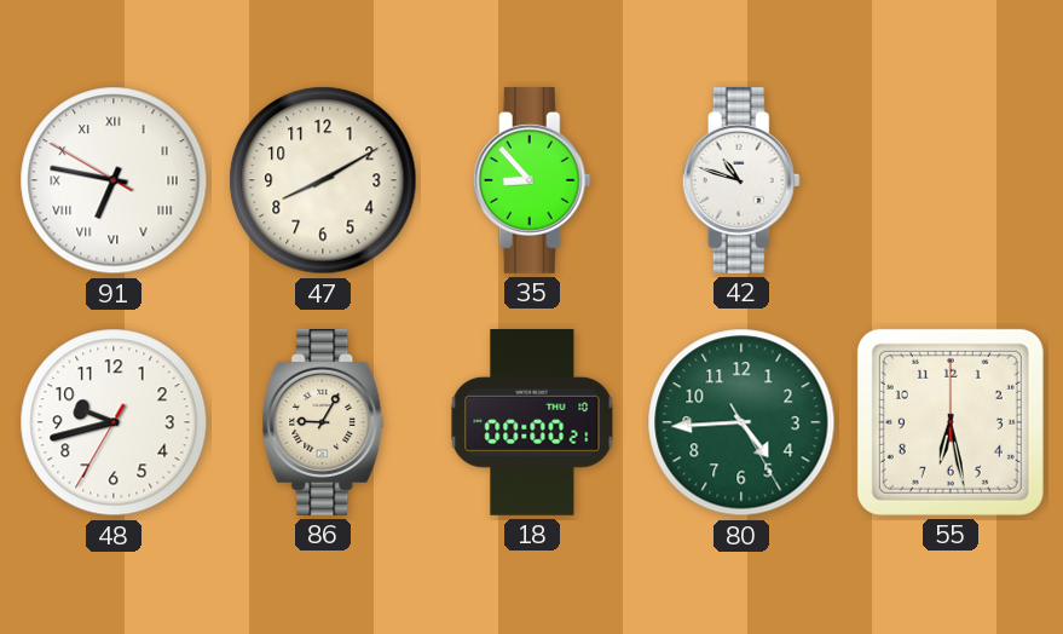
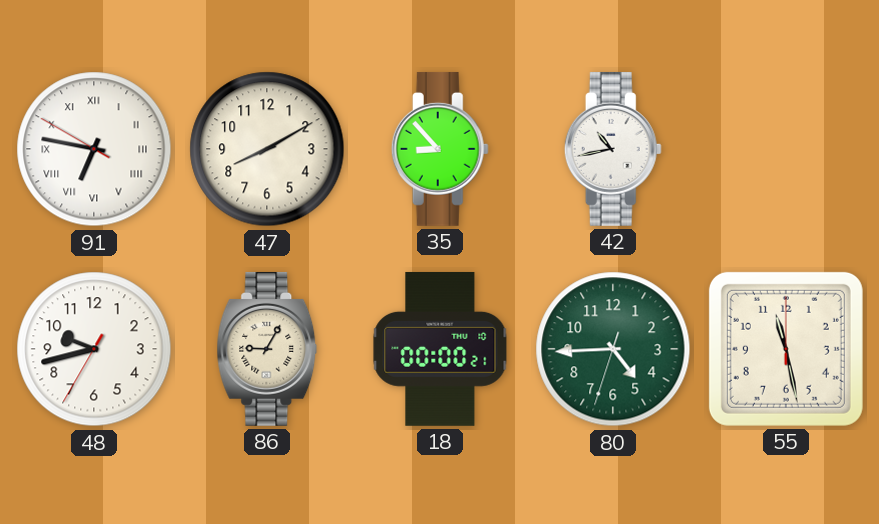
42: 10:48 -> 10:43
80: 4:44:25 -> 4:44:33
55: 6:28 -> 11:28
